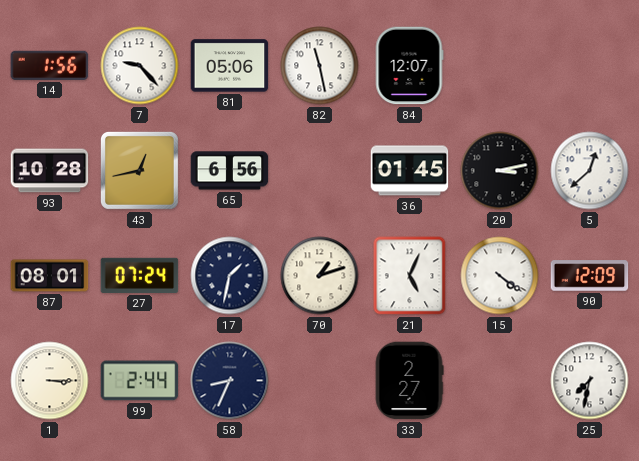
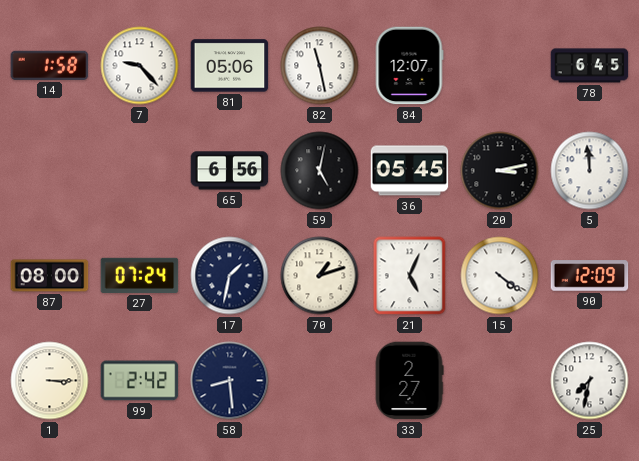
14: 1:56 -> 1:58
78: none -> 6:45
93: 10:28 -> none
43: 12:43 -> none
59: none -> 5:02
36: 01:45 -> 05:45
5: 12:38 -> 11:59
87: 08:01 -> 08:00
99: 2:44 -> 2:42
58: 8:34 -> 8:29
